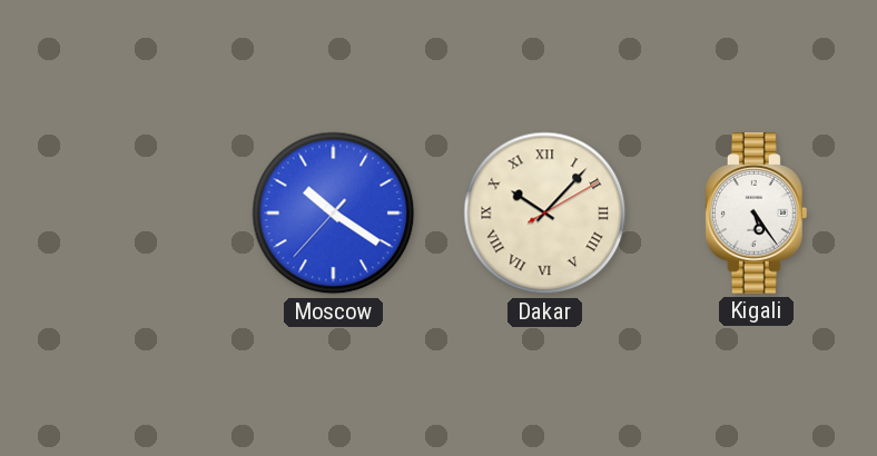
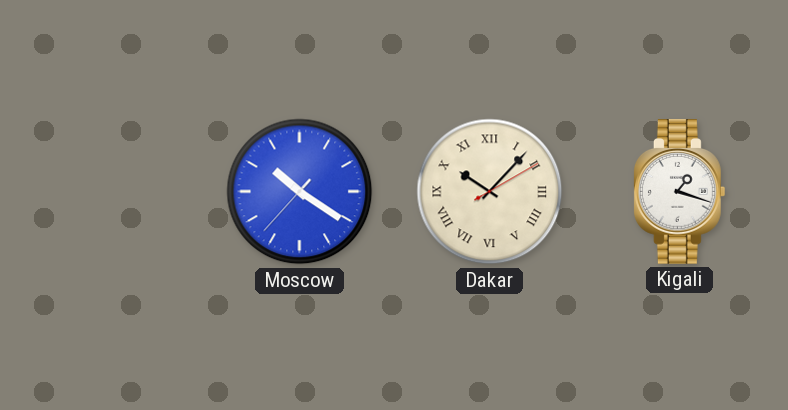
Kigali: 5:24 -> 1:18
